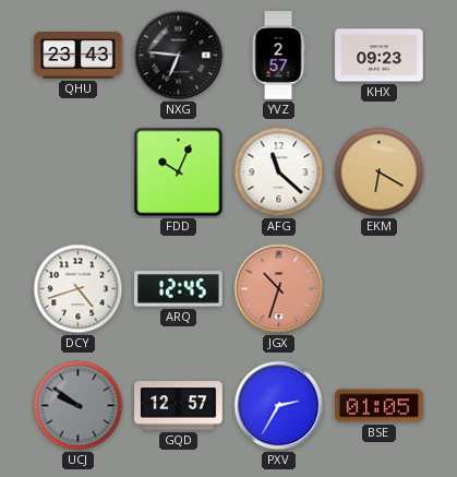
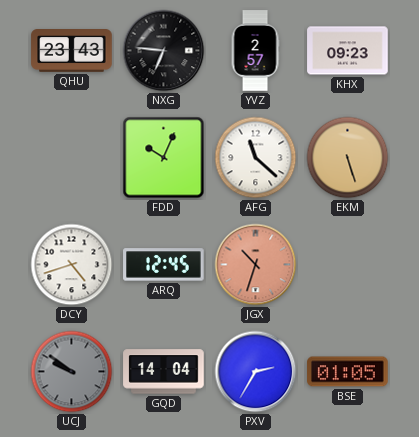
EKM: 6:20 -> 5:27
GQD: 12:57 -> 14:04
